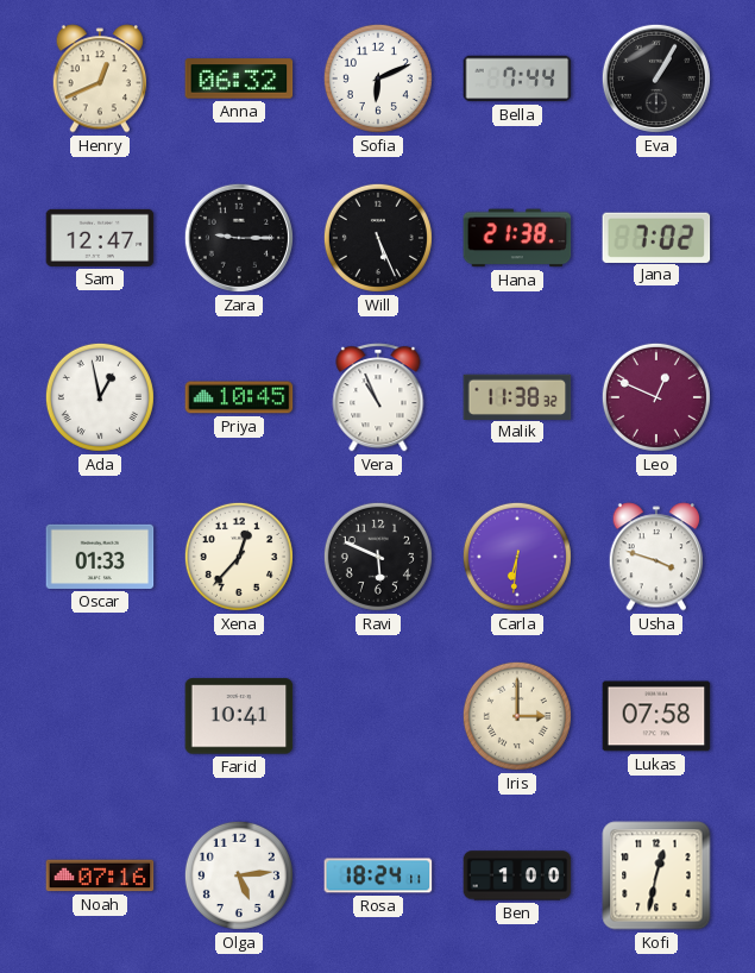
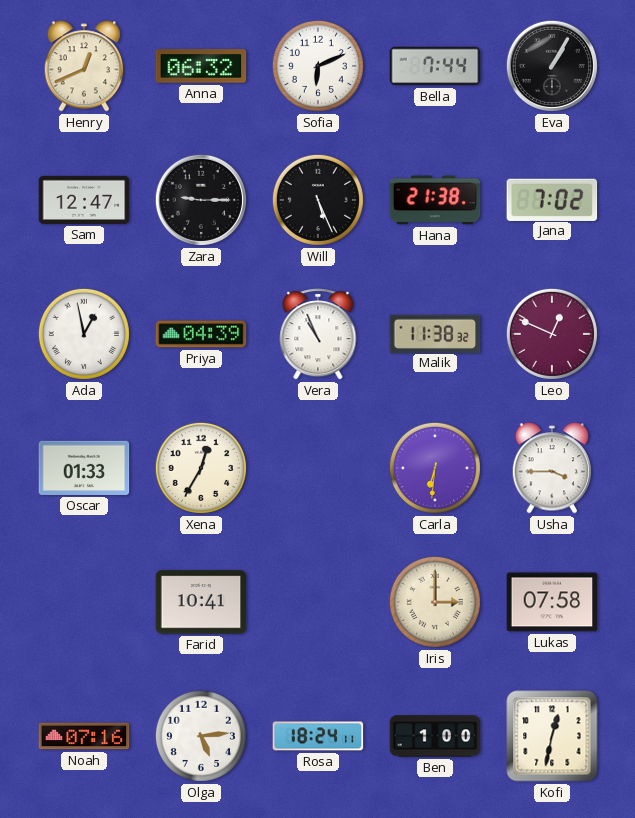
Priya: 10:45 -> 04:39
Xena: 12:37 -> 12:35
Ravi: 5:49 -> none
Usha: 3:48 -> 3:45
